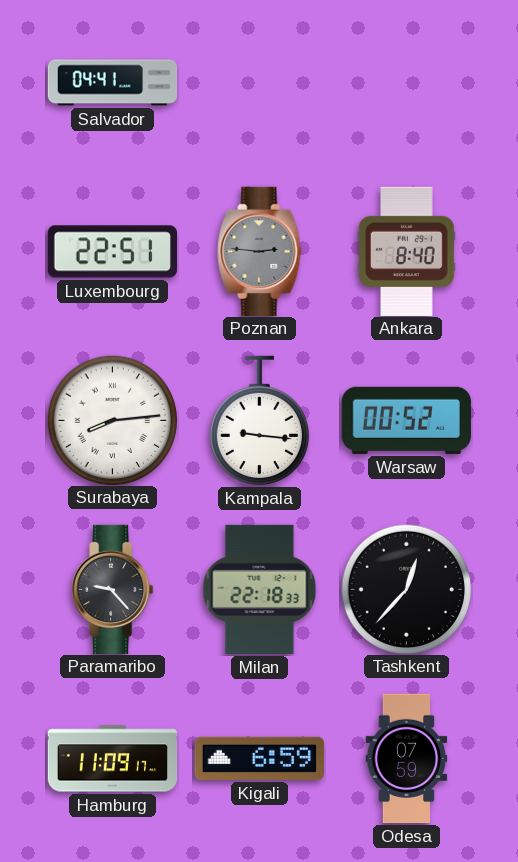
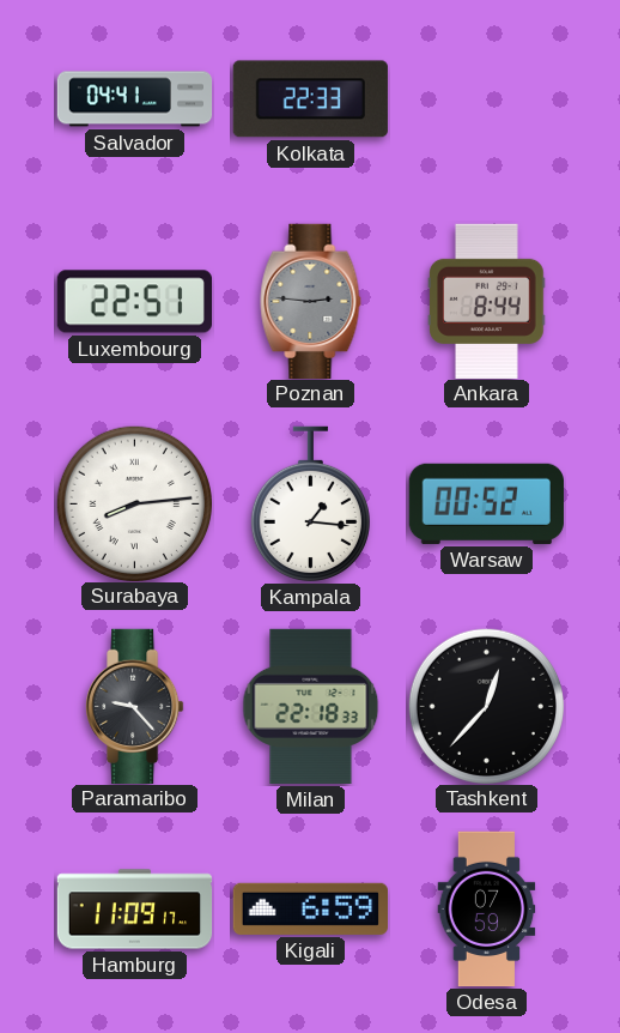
Kolkata: none -> 22:33
Ankara: 8:40 -> 8:44
Kampala: 9:16 -> 1:16
